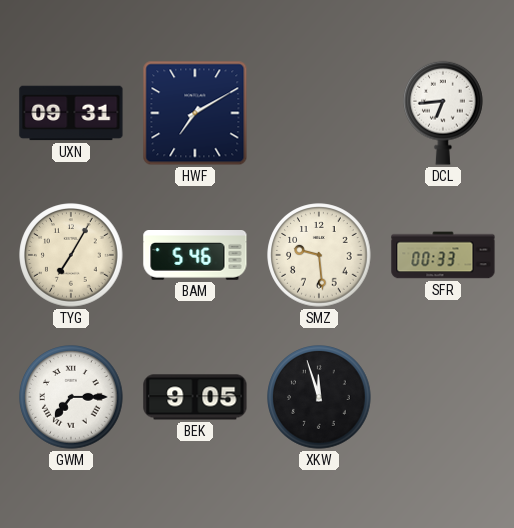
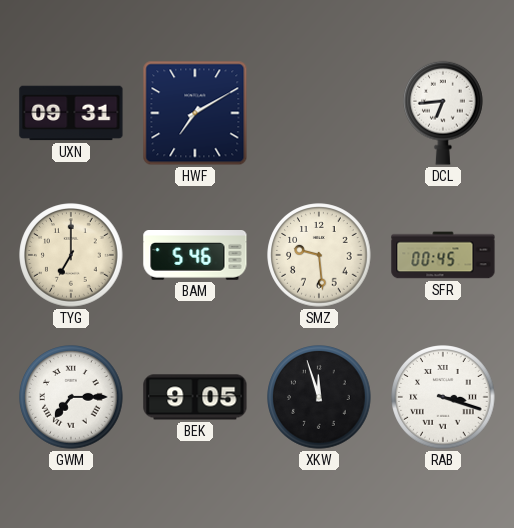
TYG: 7:05 -> 7:00
SFR: 00:33 -> 00:45
RAB: none -> 3:18
